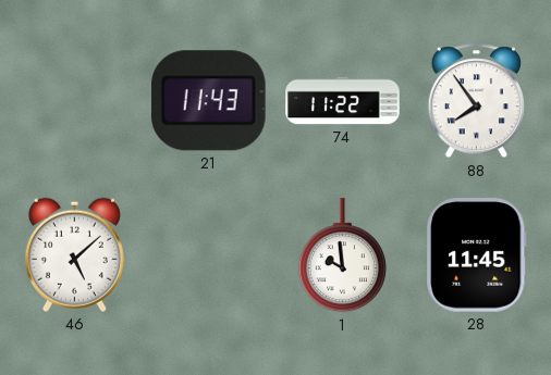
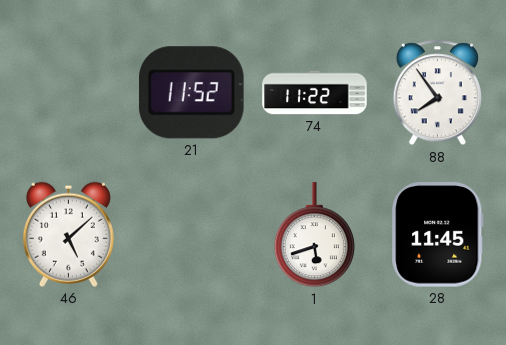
21: 11:43 -> 11:52
1: 9:59 -> 5:42
